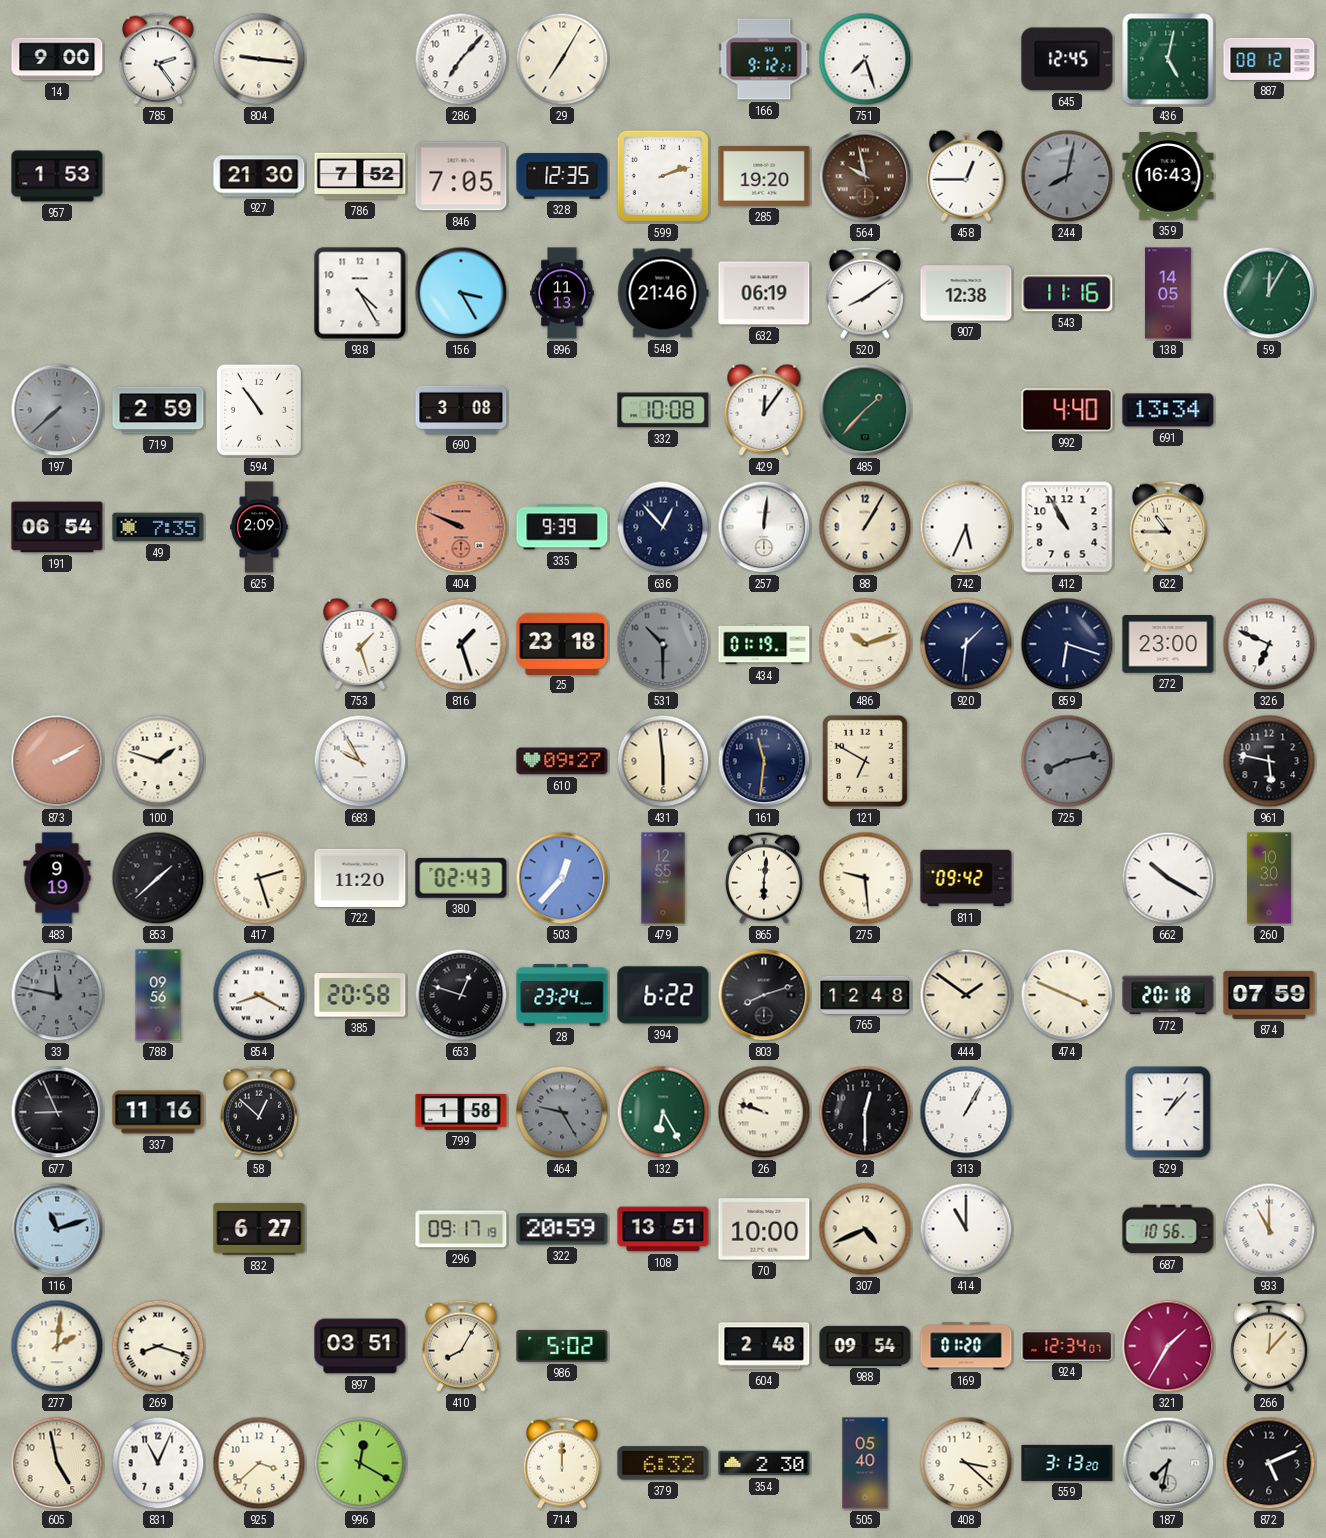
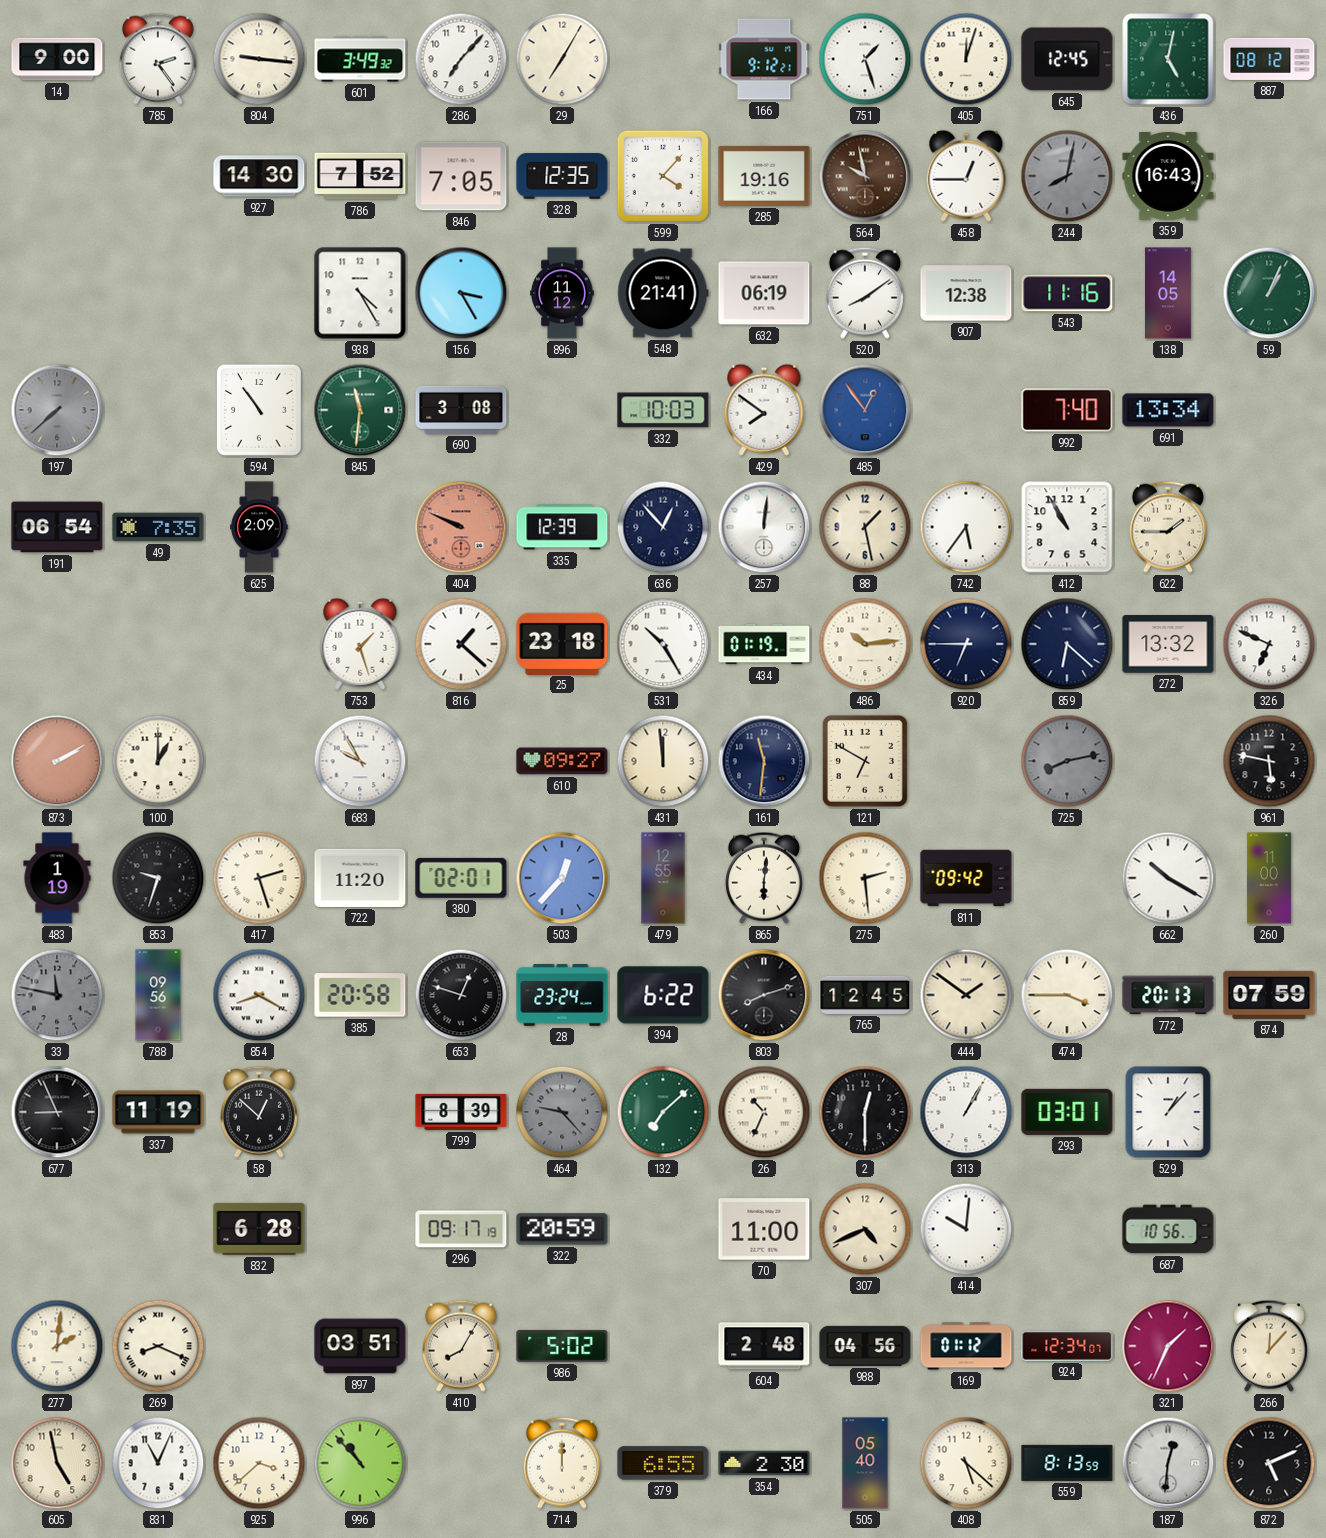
601: none -> 3:49
751: 7:27 -> 1:27
405: none -> 12:03
957: 1:53 -> none
927: 21:30 -> 14:30
599: 2:12 -> 4:07
285: 19:20 -> 19:16
896: 11:13 -> 11:12
548: 21:46 -> 21:41
59: 12:05 -> 1:04
719: 2:59 -> none
845: none -> 11:31
332: 10:08 -> 10:03
429: 12:06 -> 7:51
485: 1:37 -> 12:54
485 dial: green -> blue
992: 4:40 -> 7:40
335: 9:39 -> 12:39
88: 1:05 -> 1:28
742: 5:34 -> 5:36
622: 10:45 -> 1:45
816: 1:27 -> 1:22
531: 10:30 -> 10:25
531 dial: grey -> white
486: 10:12 -> 10:14
920: 1:31 -> 6:45
859: 6:18 -> 6:22
272: 23:00 -> 13:32
100: 1:48 -> 1:00
431: 5:59 -> 11:59
483: 9:19 -> 1:19
853: 1:38 -> 9:33
380: 02:43 -> 02:01
275: 9:29 -> 2:29
260: 10:30 -> 11:00
765: 12:48 -> 12:45
474: 3:49 -> 3:45
772: 20:18 -> 20:13
337: 11:16 -> 11:19
799: 1:58 -> 8:39
464: 9:25 -> 9:23
132: 6:25 -> 7:08
26: 9:48 -> 10:34
293: none -> 03:01
116: 11:12 -> none
832: 6:27 -> 6:28
108: 13:51 -> none
70: 10:00 -> 11:00
414: 11:00 -> 10:01
933: 11:00 -> none
269: 8:18 -> 8:19
988: 09:54 -> 04:56
169: 01:20 -> 01:12
321: 1:35 -> 1:34
996: 12:20 -> 10:53
379: 6:32 -> 6:55
408: 3:22 -> 5:22
559: 3:13 -> 8:13
187: 7:32 -> 12:31
